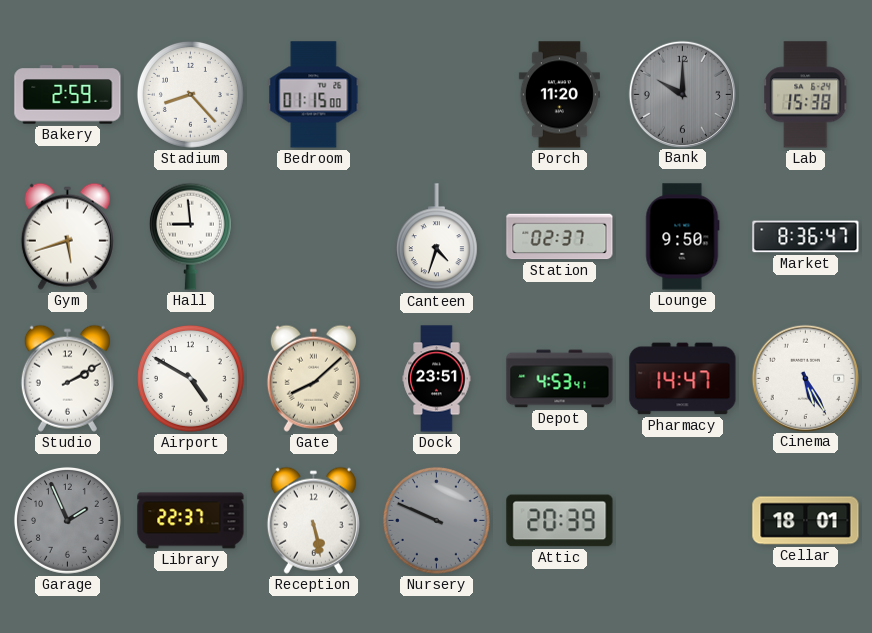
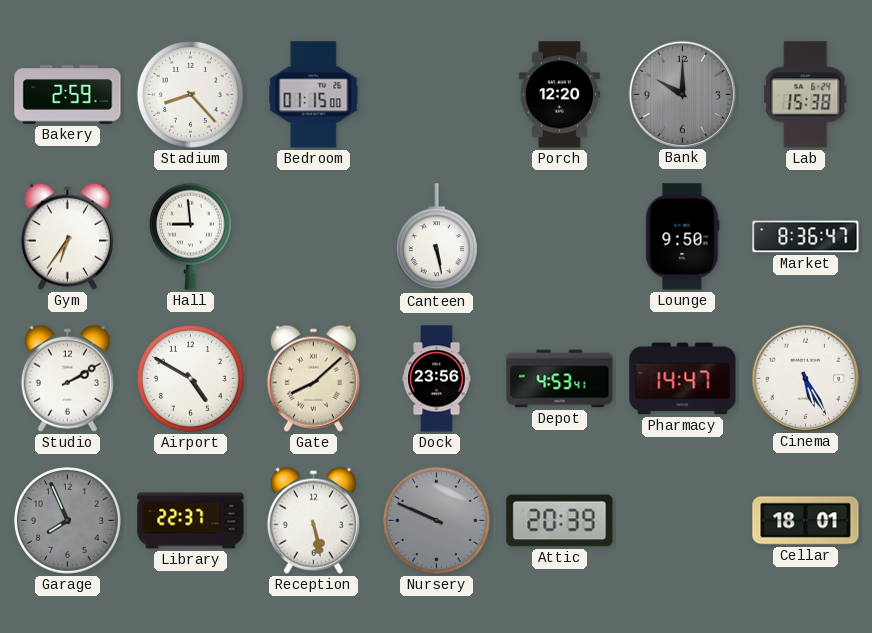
Porch: 11:20 -> 12:20
Gym: 5:42 -> 6:36
Canteen: 4:33 -> 5:28
Station: 02:37 -> none
Dock: 23:51 -> 23:56
Garage: 1:56 -> 7:56
